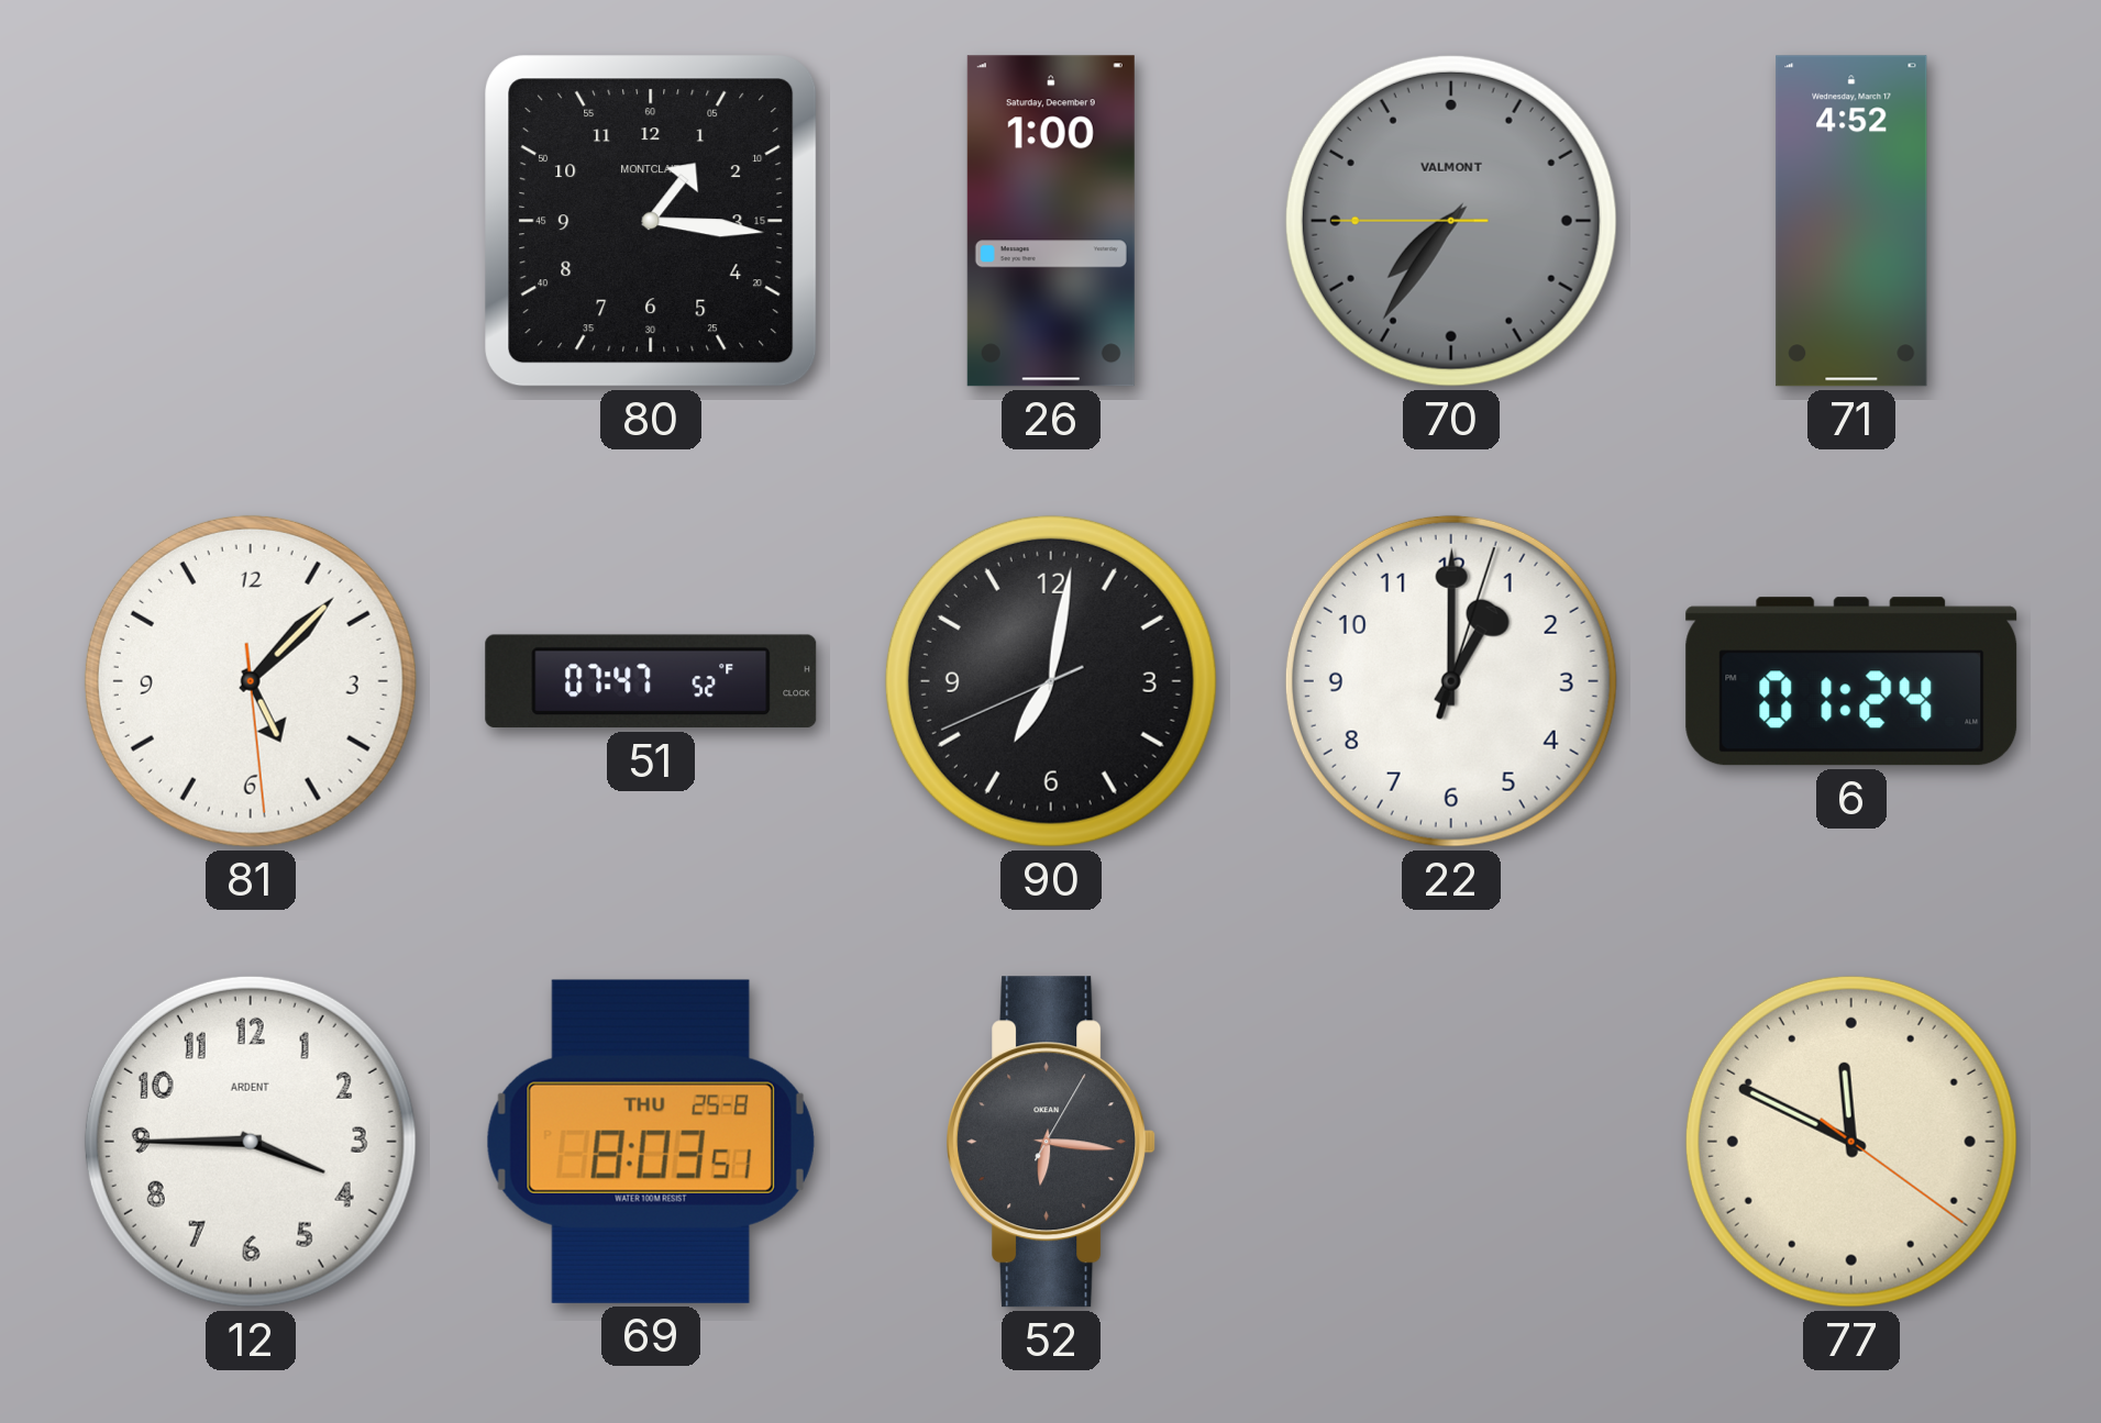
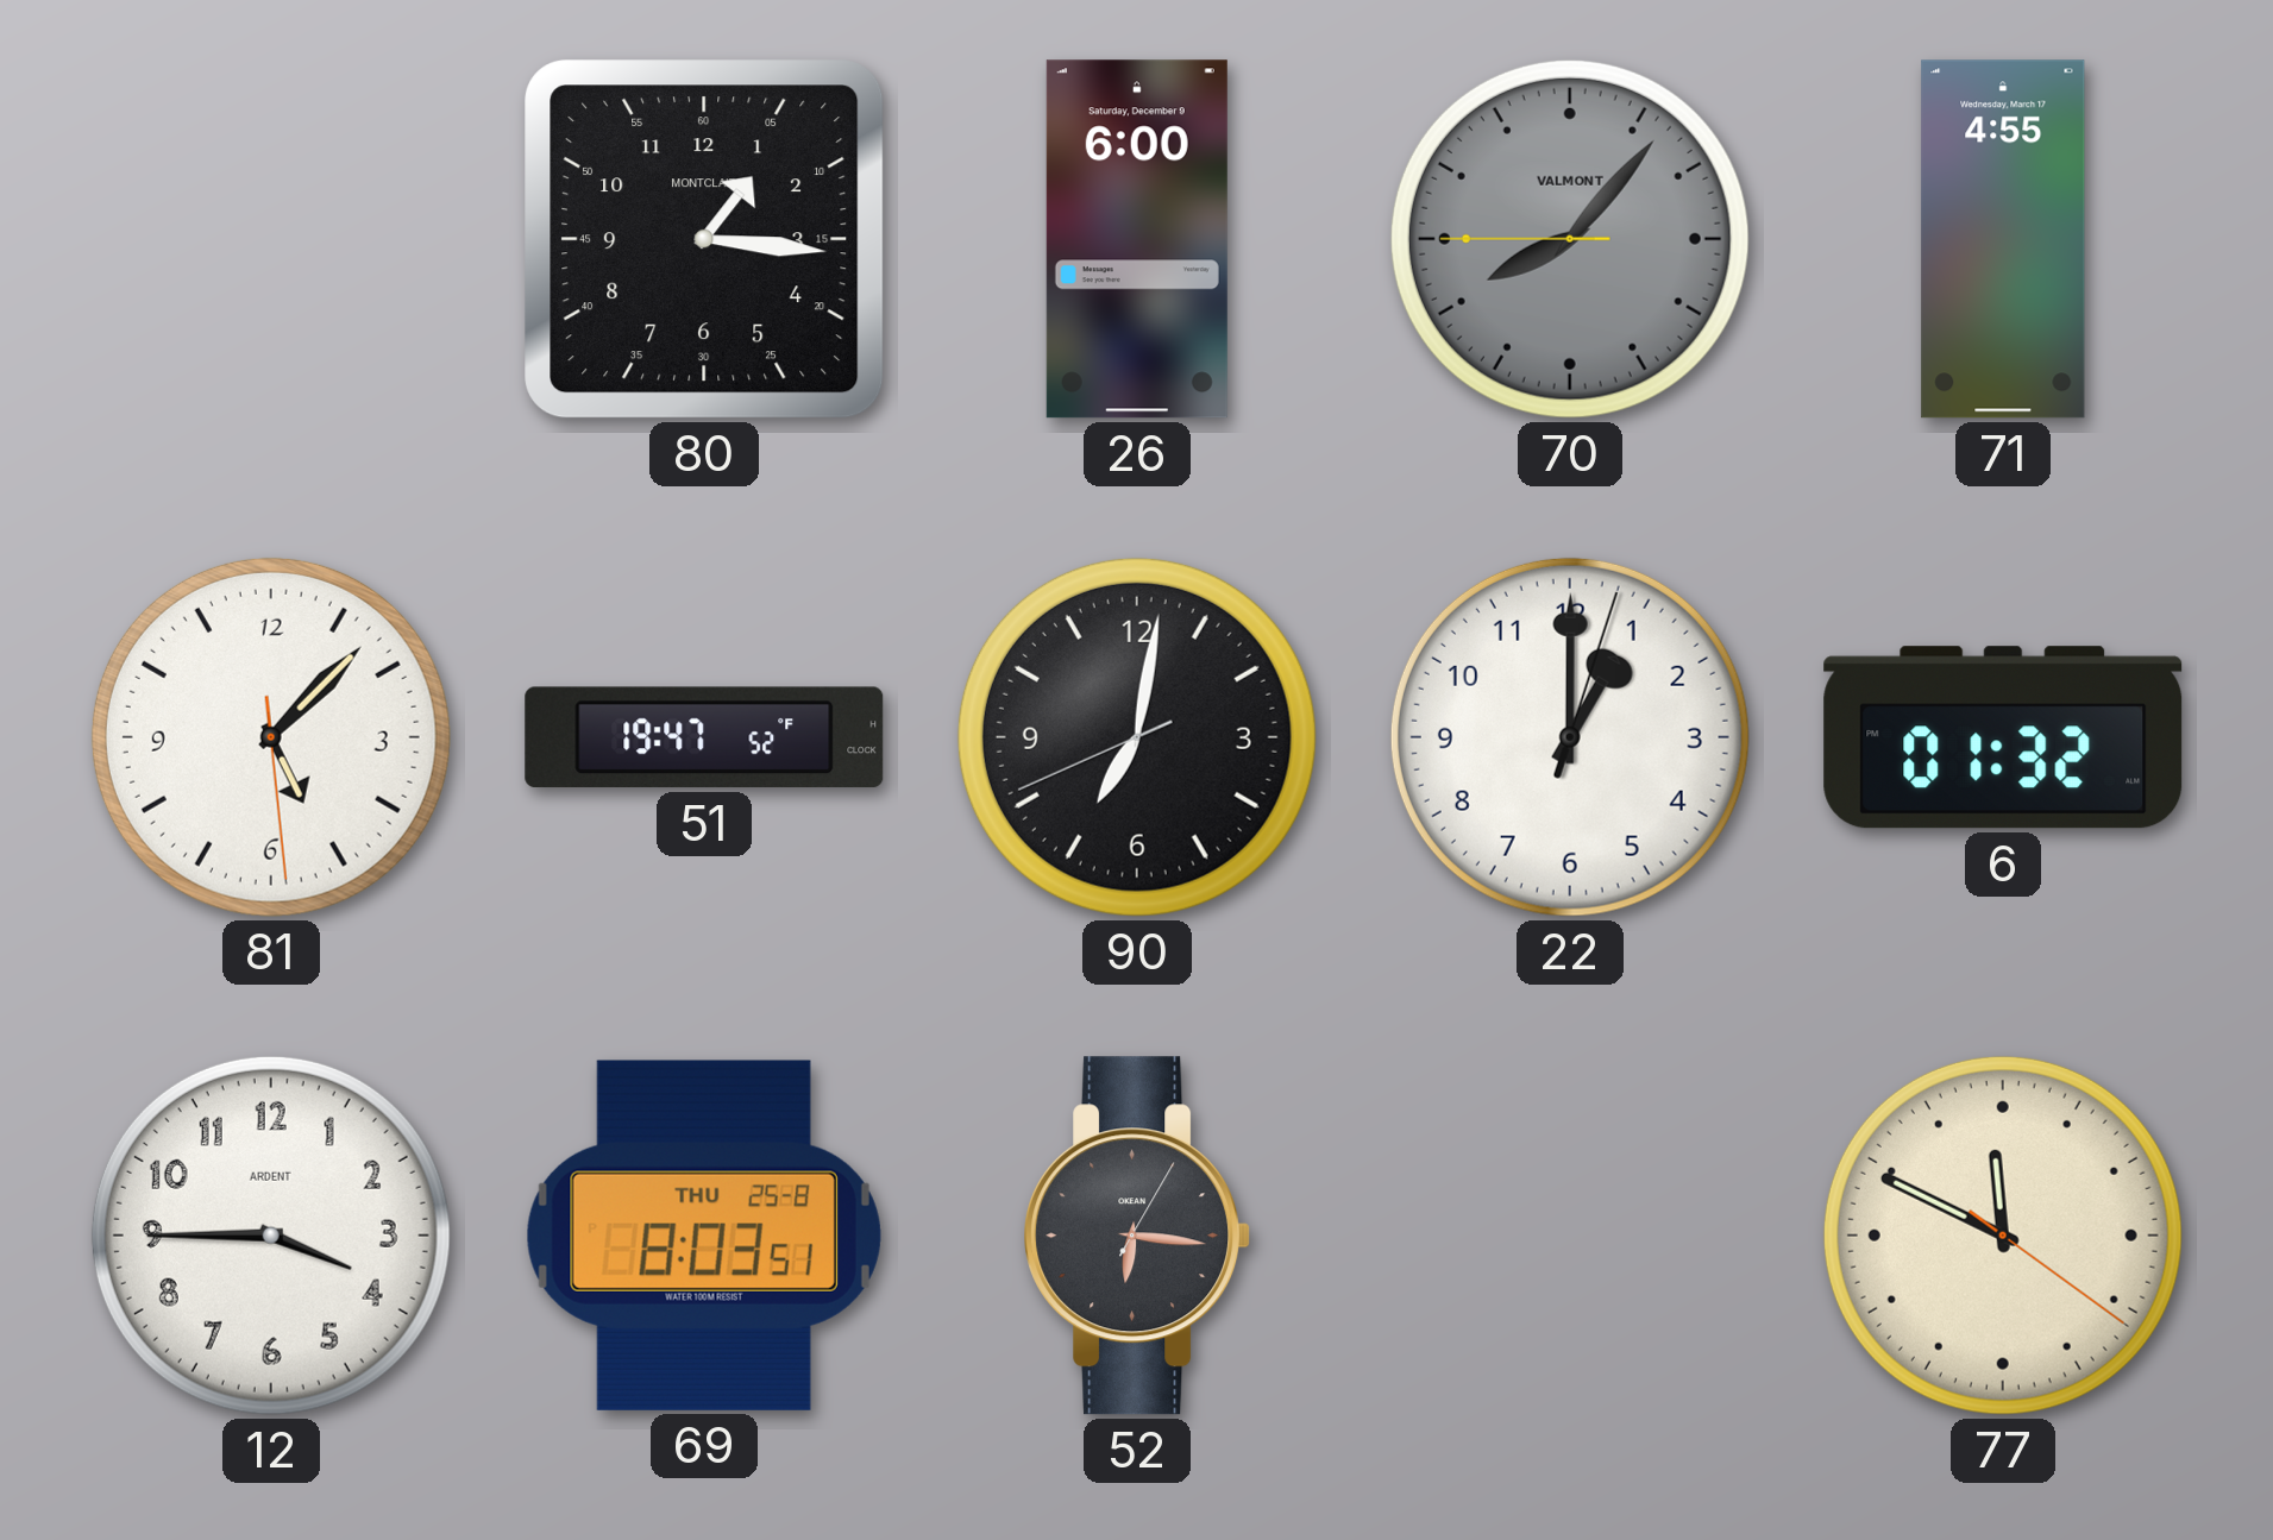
26: 1:00 -> 6:00
70: 7:35 -> 8:06
71: 4:52 -> 4:55
51: 07:47 -> 19:47
6: 01:24 -> 01:32
